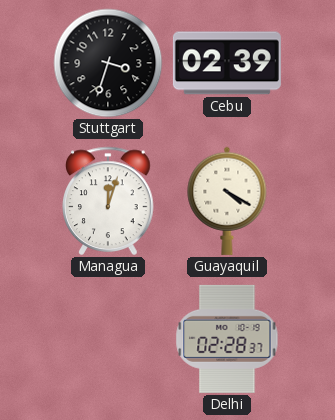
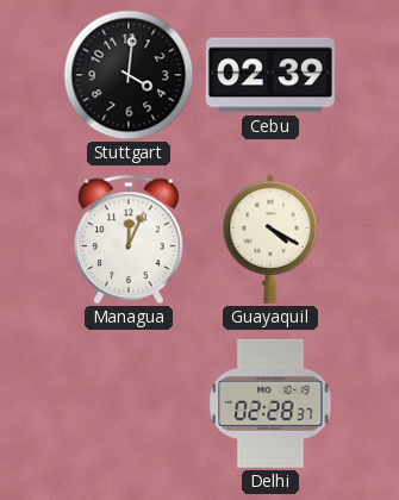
Stuttgart: 3:33 -> 4:01
Managua: 12:03 -> 12:04
